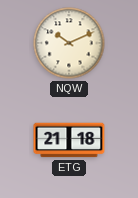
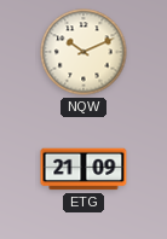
ETG: 21:18 -> 21:09
